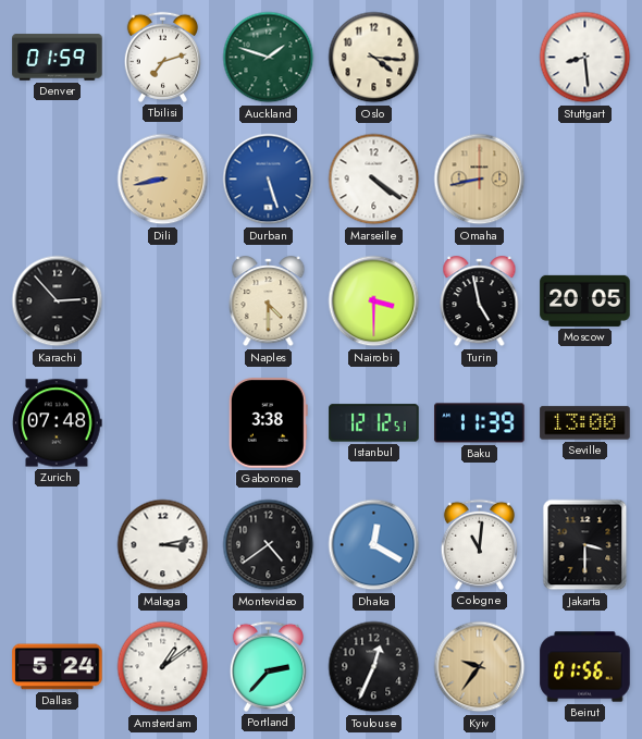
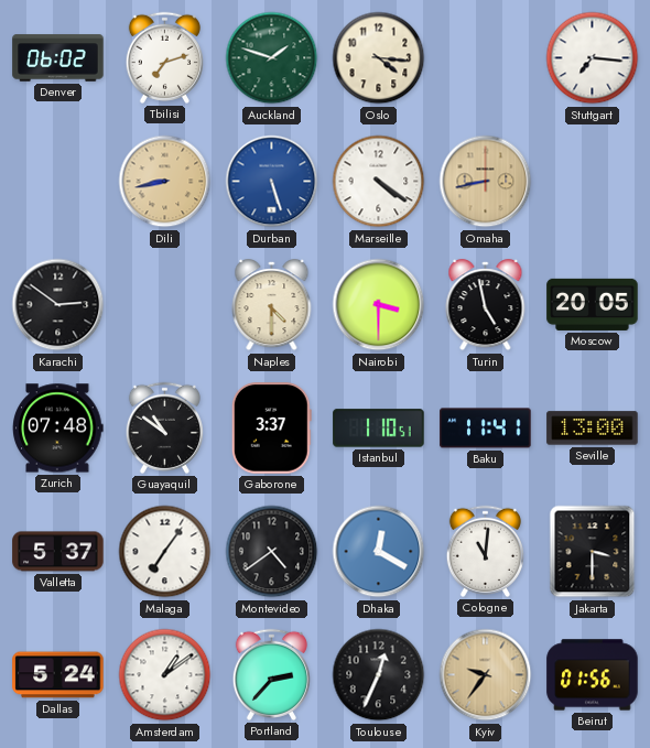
Denver: 01:59 -> 06:02
Stuttgart: 8:29 -> 7:16
Karachi: 2:53 -> 2:51
Guayaquil: none -> 10:51
Gaborone: 3:38 -> 3:37
Istanbul: 12:12 -> 1:10
Baku: 11:39 -> 11:41
Valletta: none -> 5:37
Malaga: 3:13 -> 7:06
